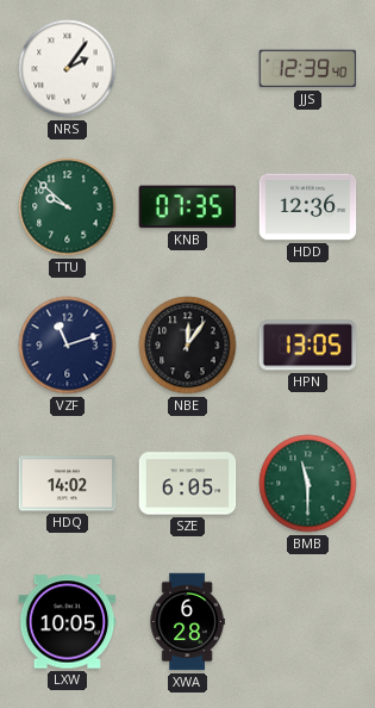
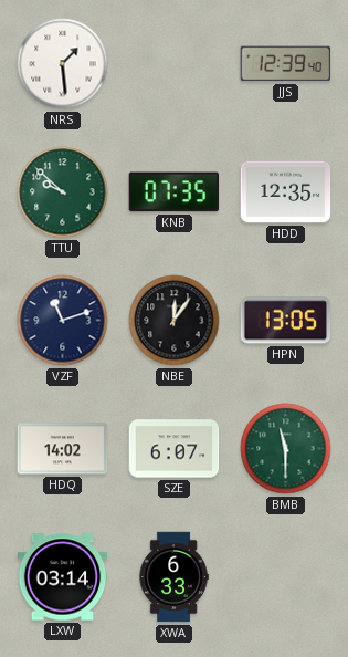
NRS: 2:06 -> 1:29
HDD: 12:36 -> 12:35
SZE: 6:05 -> 6:07
LXW: 10:05 -> 03:14
XWA: 6:28 -> 6:33
